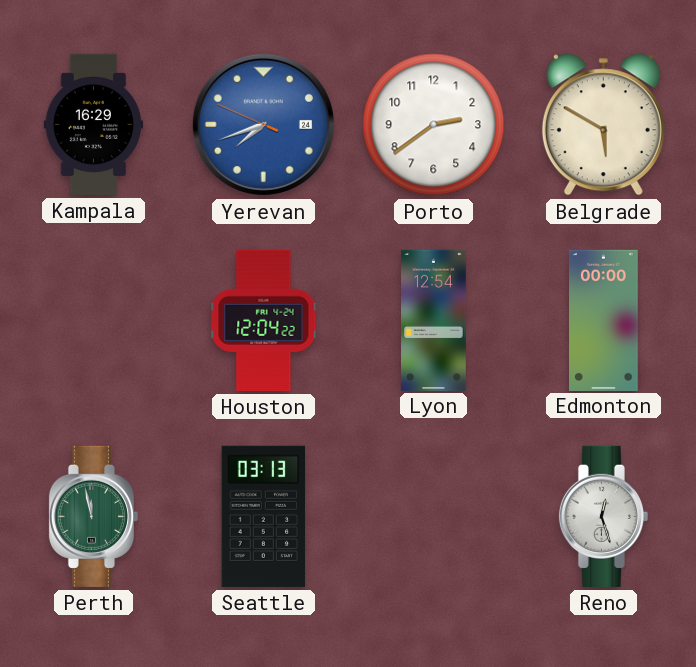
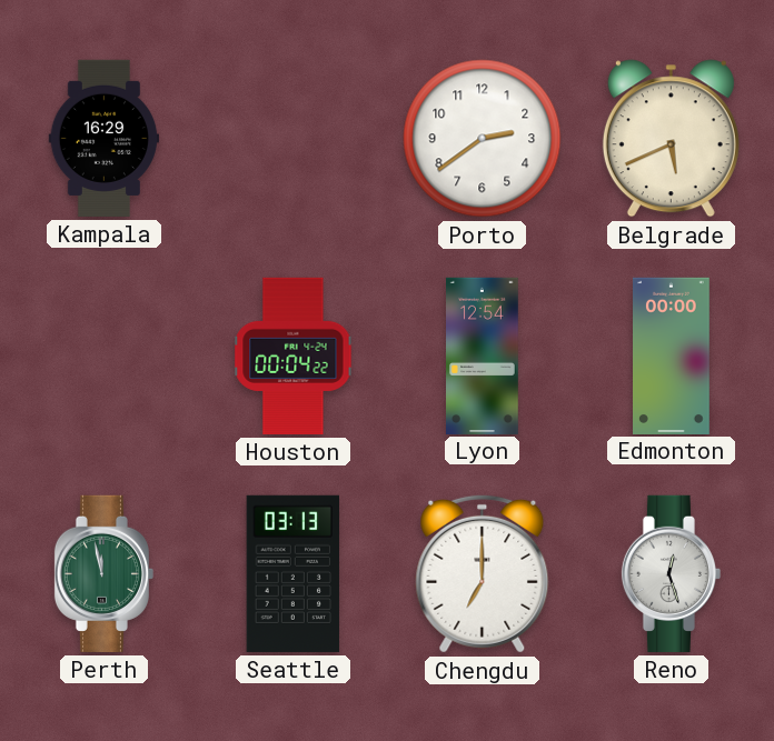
Yerevan: 7:41 -> none
Belgrade: 5:50 -> 5:41
Houston: 12:04 -> 00:04
Chengdu: none -> 7:00
